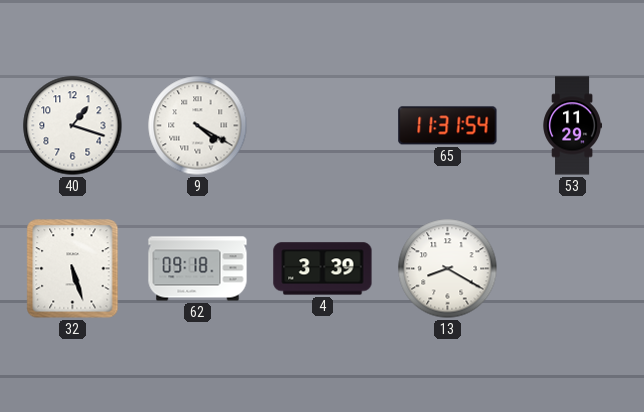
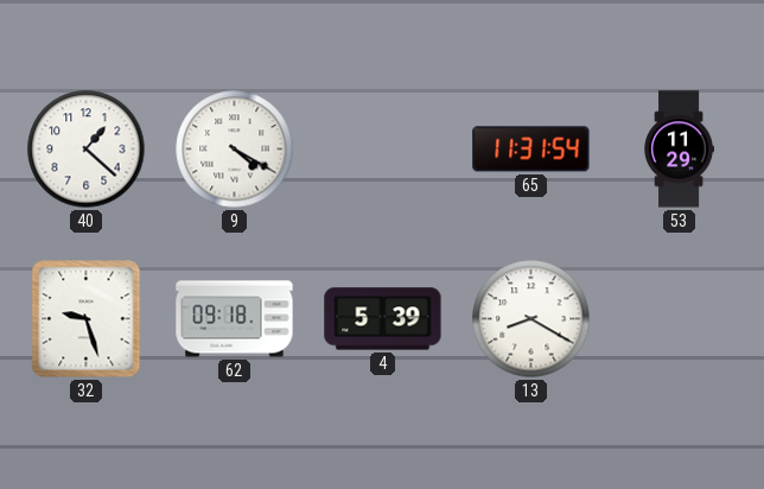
40: 1:18 -> 1:22
32: 5:27 -> 9:27
4: 3:39 -> 5:39
